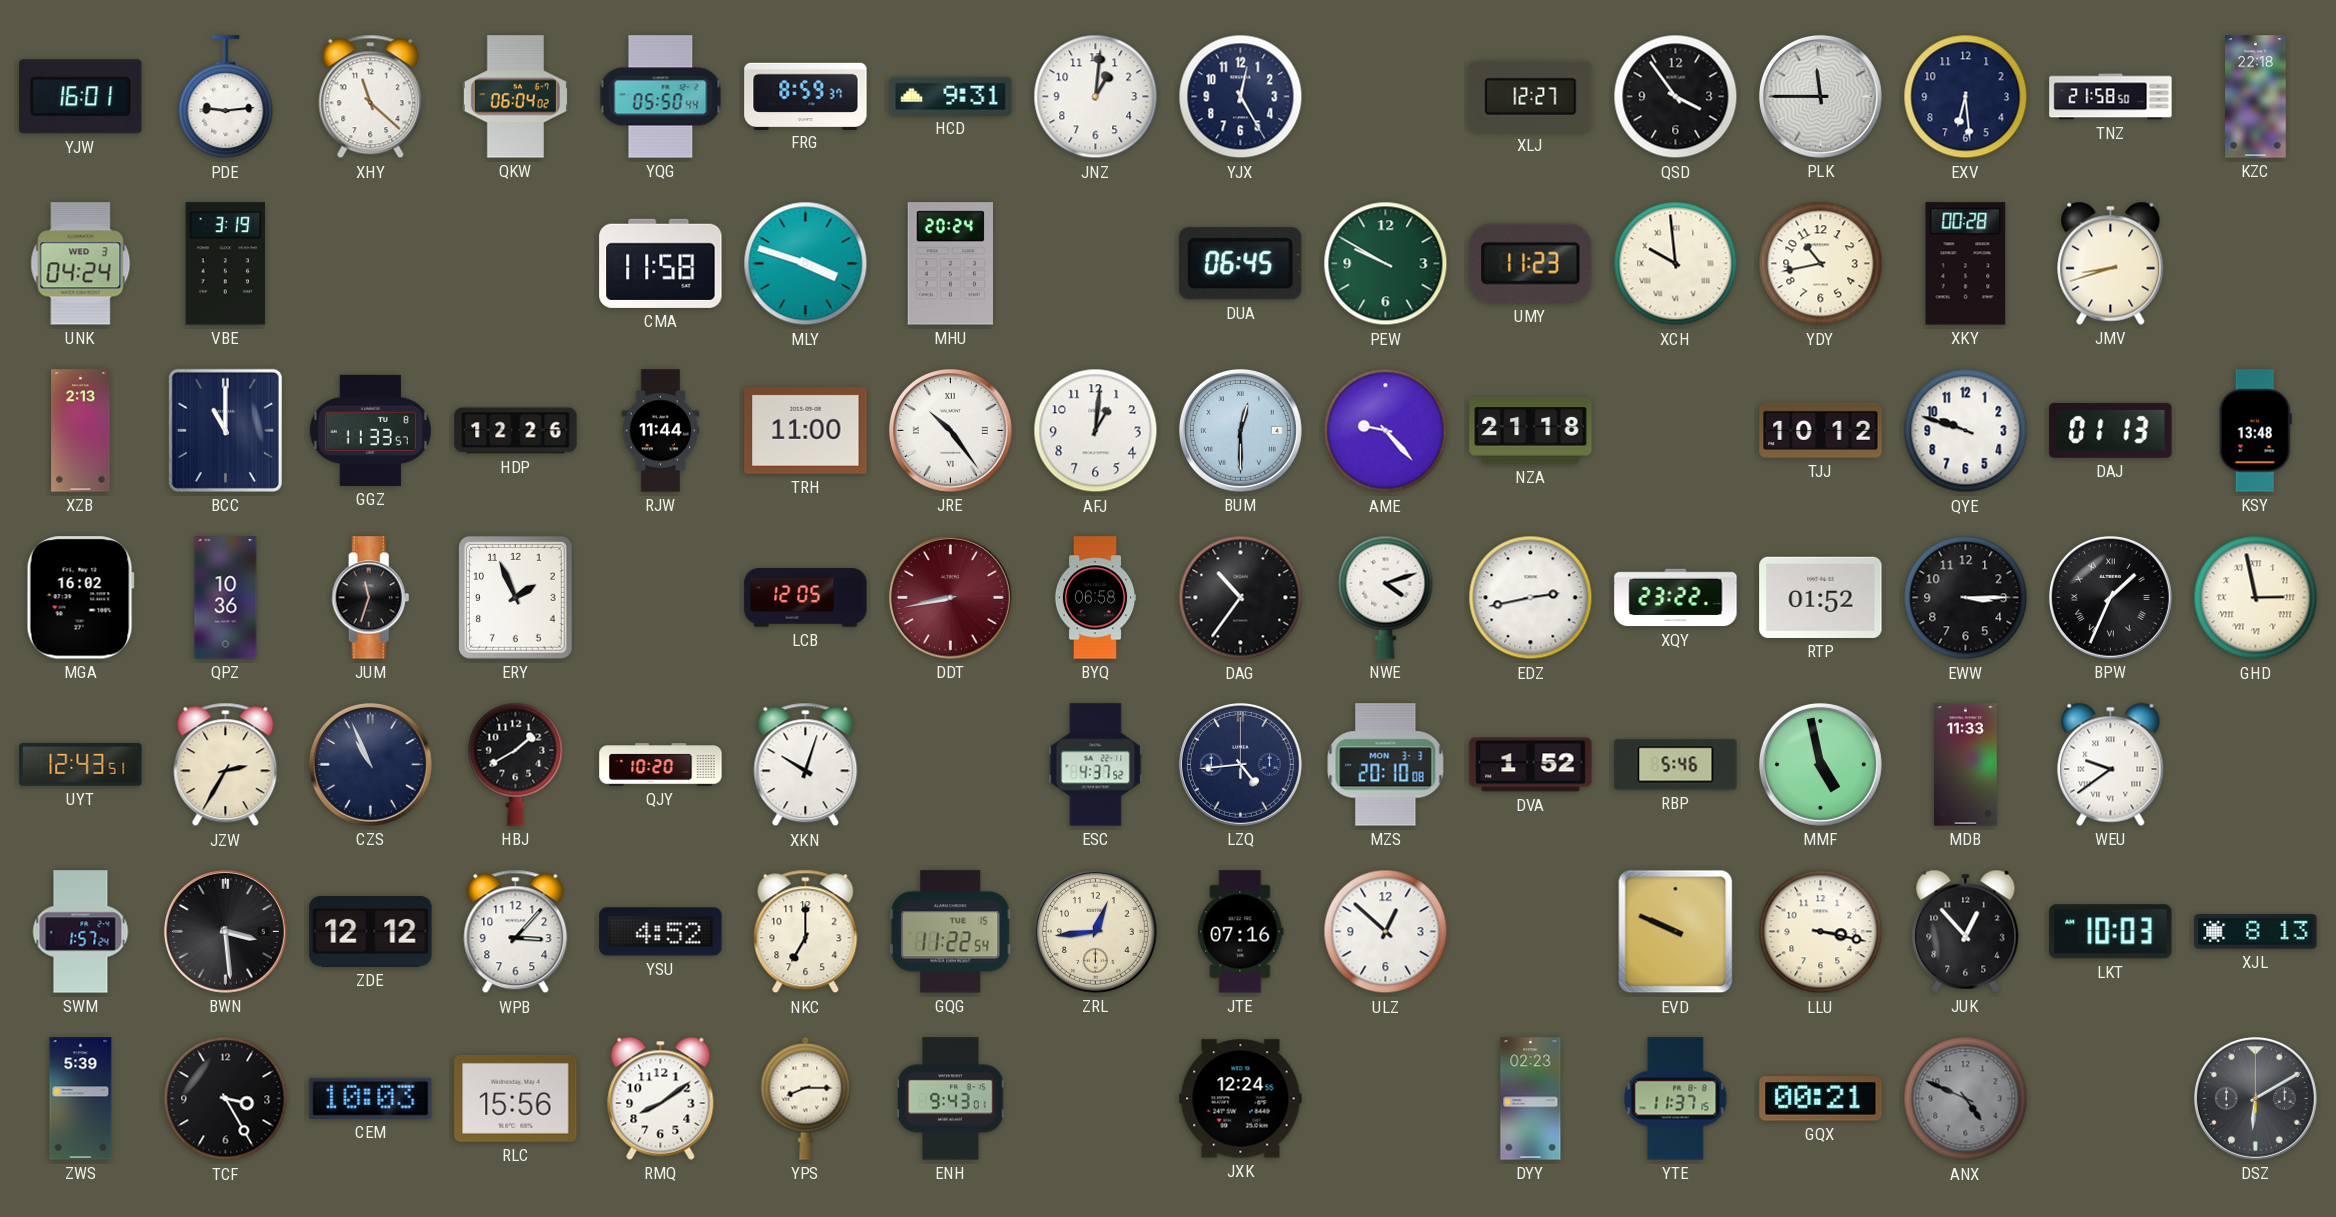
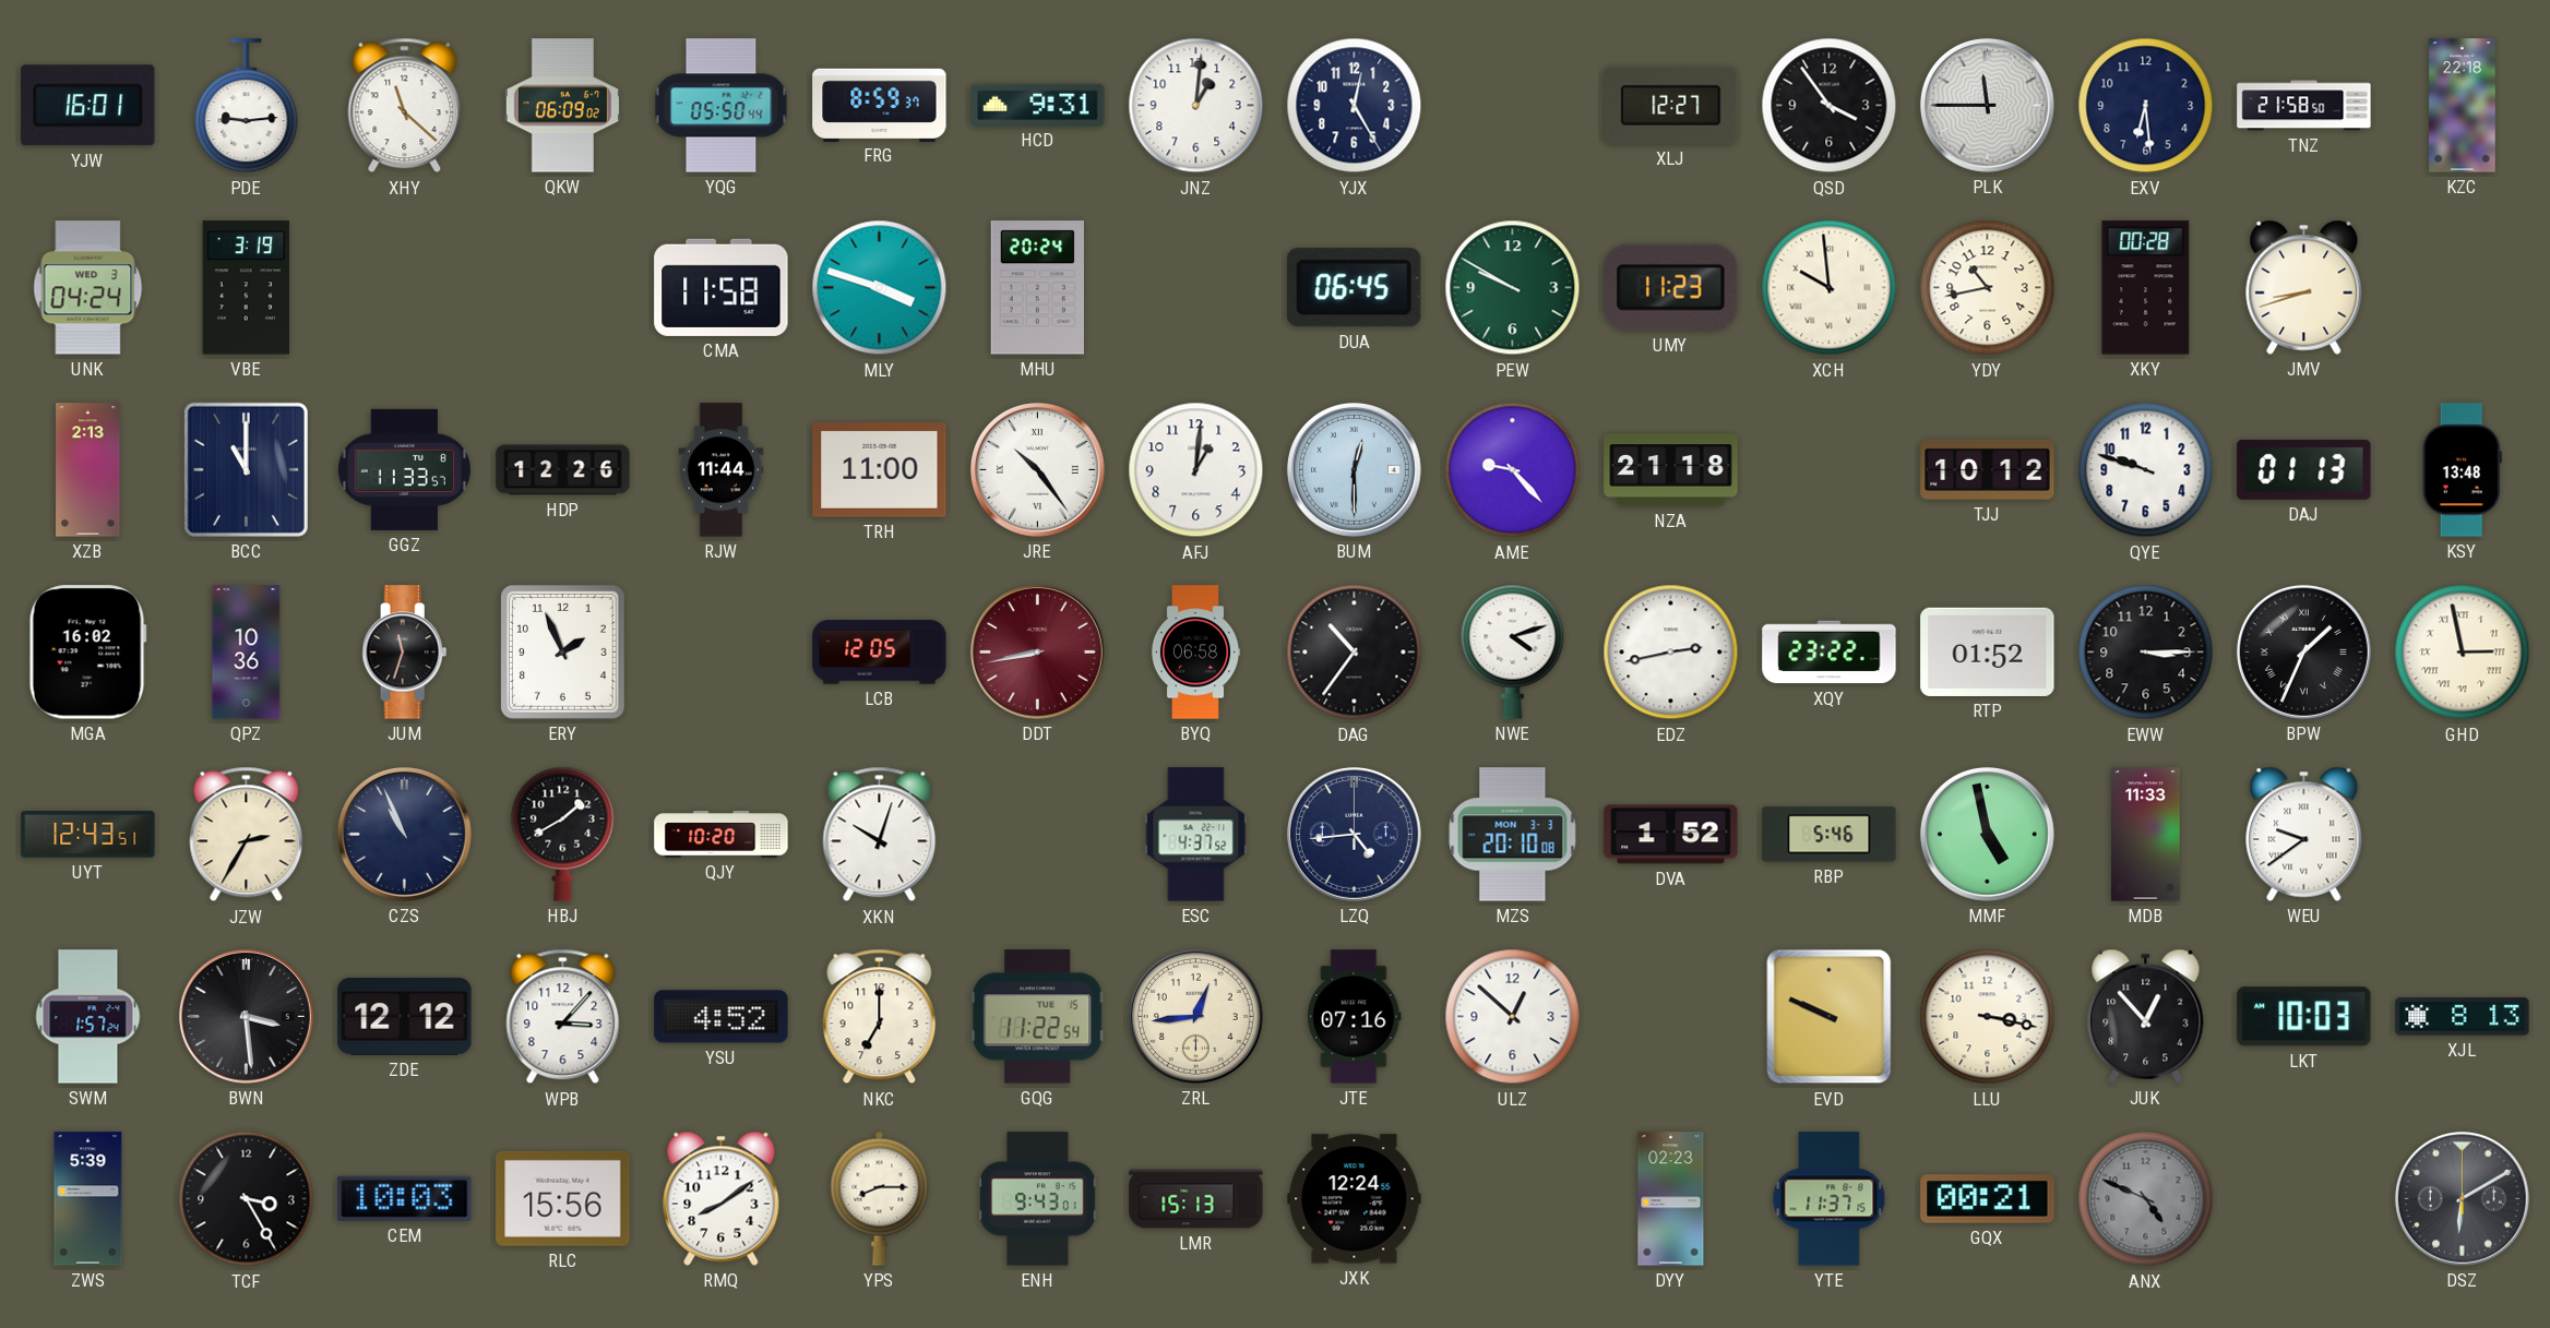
QKW: 06:04 -> 06:09
LMR: none -> 15:13
